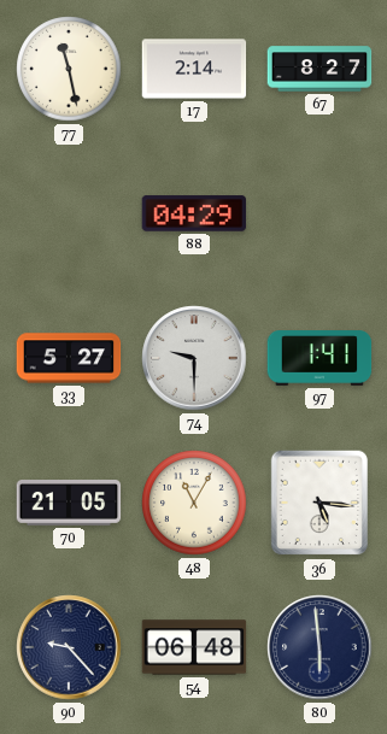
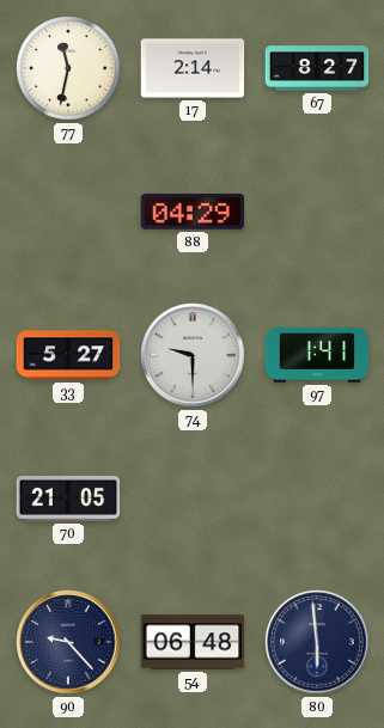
77: 11:28 -> 11:32
48: 11:05 -> none
36: 5:16 -> none
